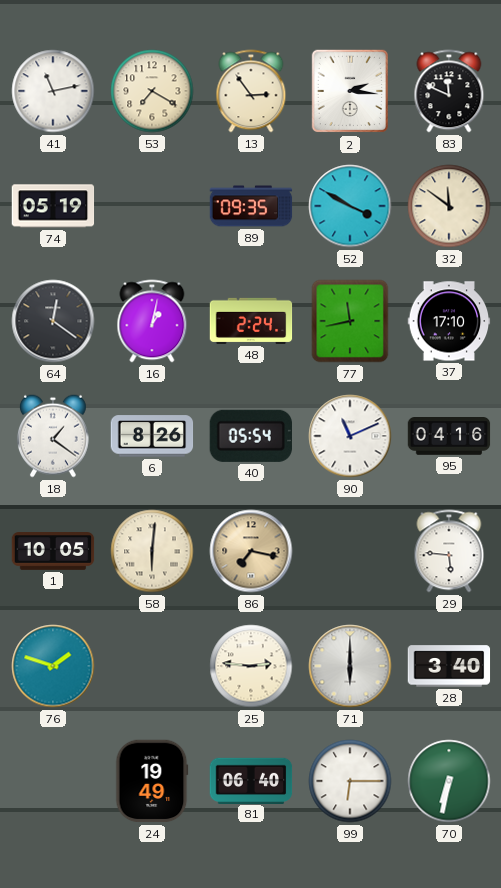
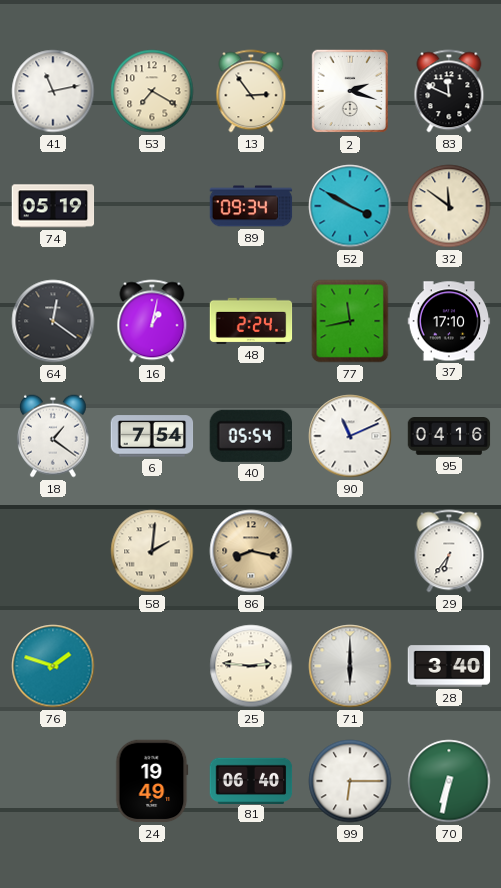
2: 2:16 -> 2:18
89: 09:35 -> 09:34
6: 8:26 -> 7:54
1: 10:05 -> none
58: 6:01 -> 2:01
86: 7:17 -> 8:17
29: 5:46 -> 6:36
